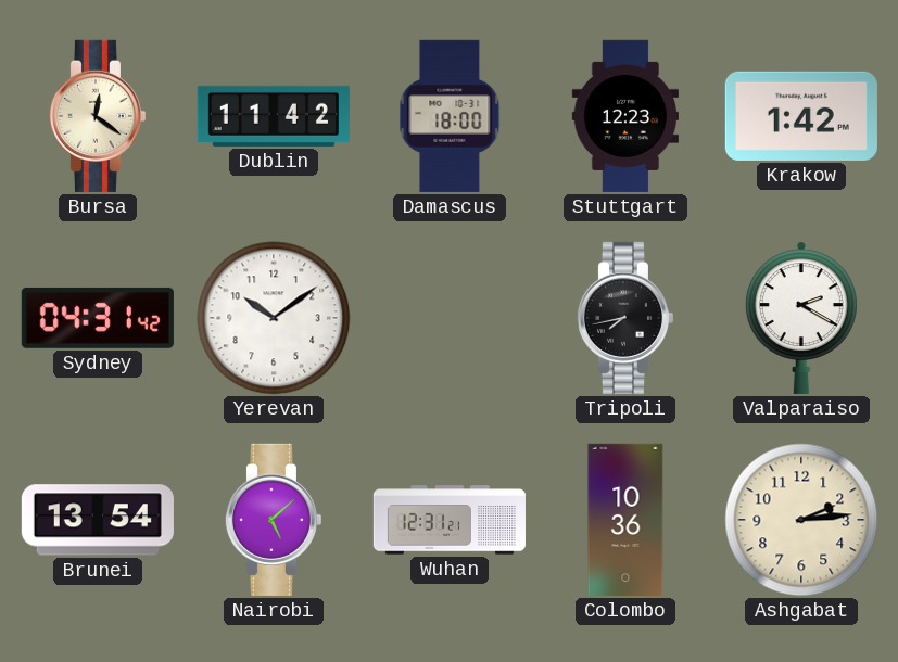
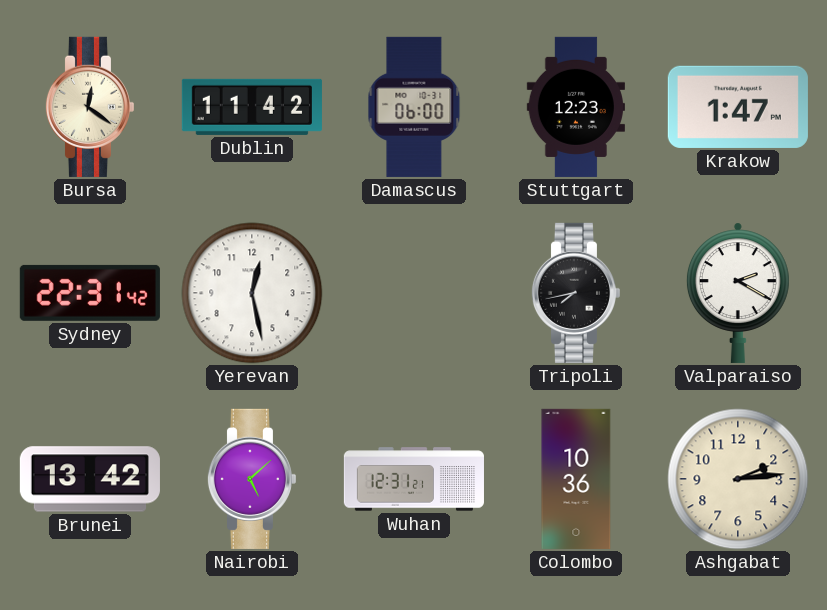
Damascus: 18:00 -> 06:00
Krakow: 1:42 -> 1:47
Sydney: 04:31 -> 22:31
Yerevan: 10:09 -> 12:28
Brunei: 13:54 -> 13:42
